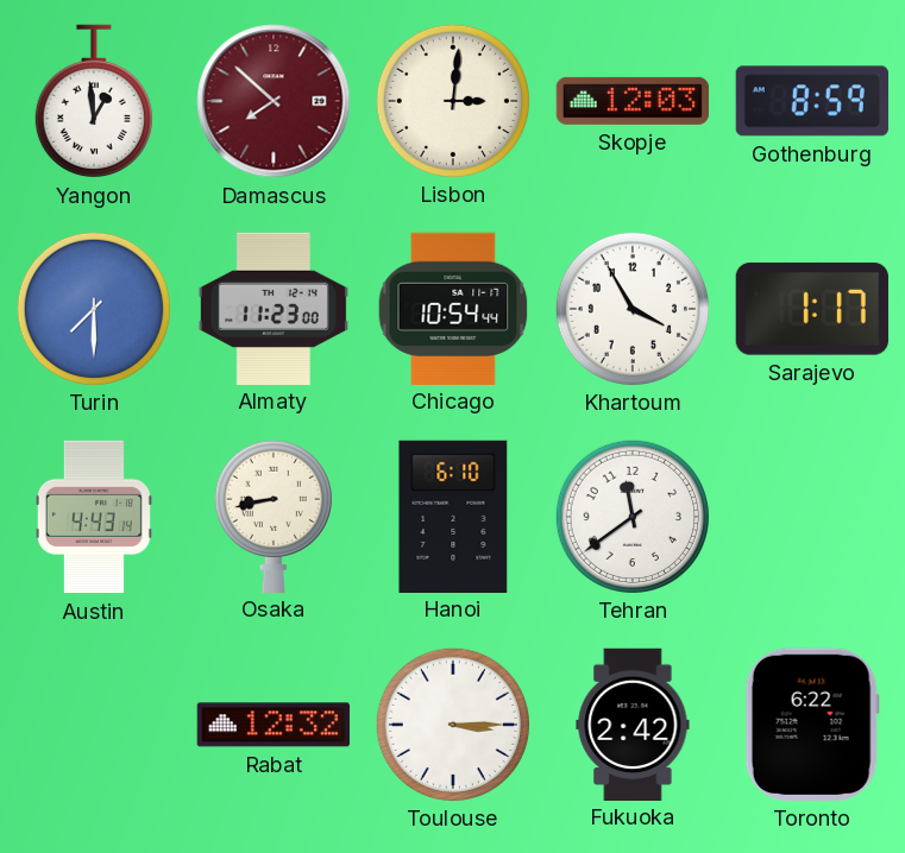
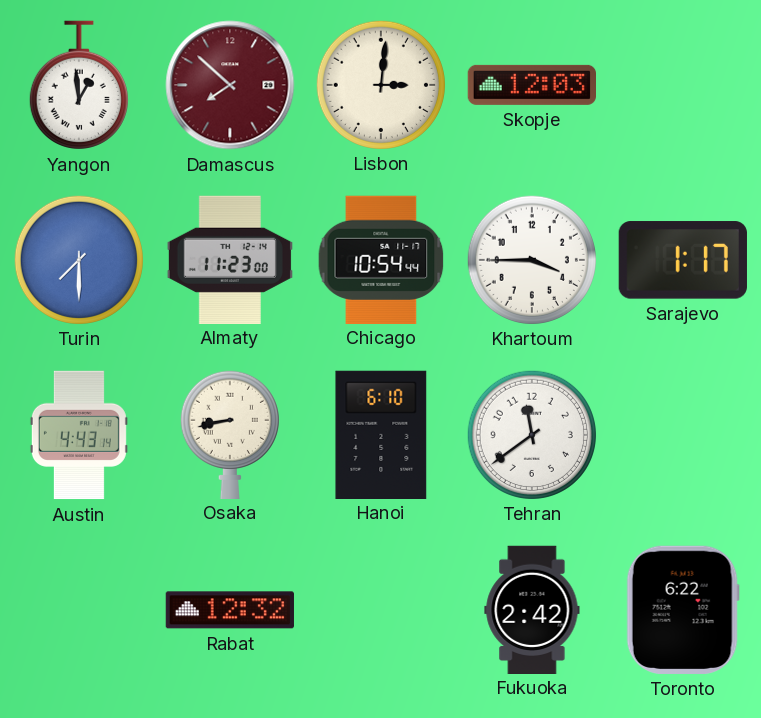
Gothenburg: 8:59 -> none
Khartoum: 3:55 -> 3:45
Toulouse: 3:15 -> none
